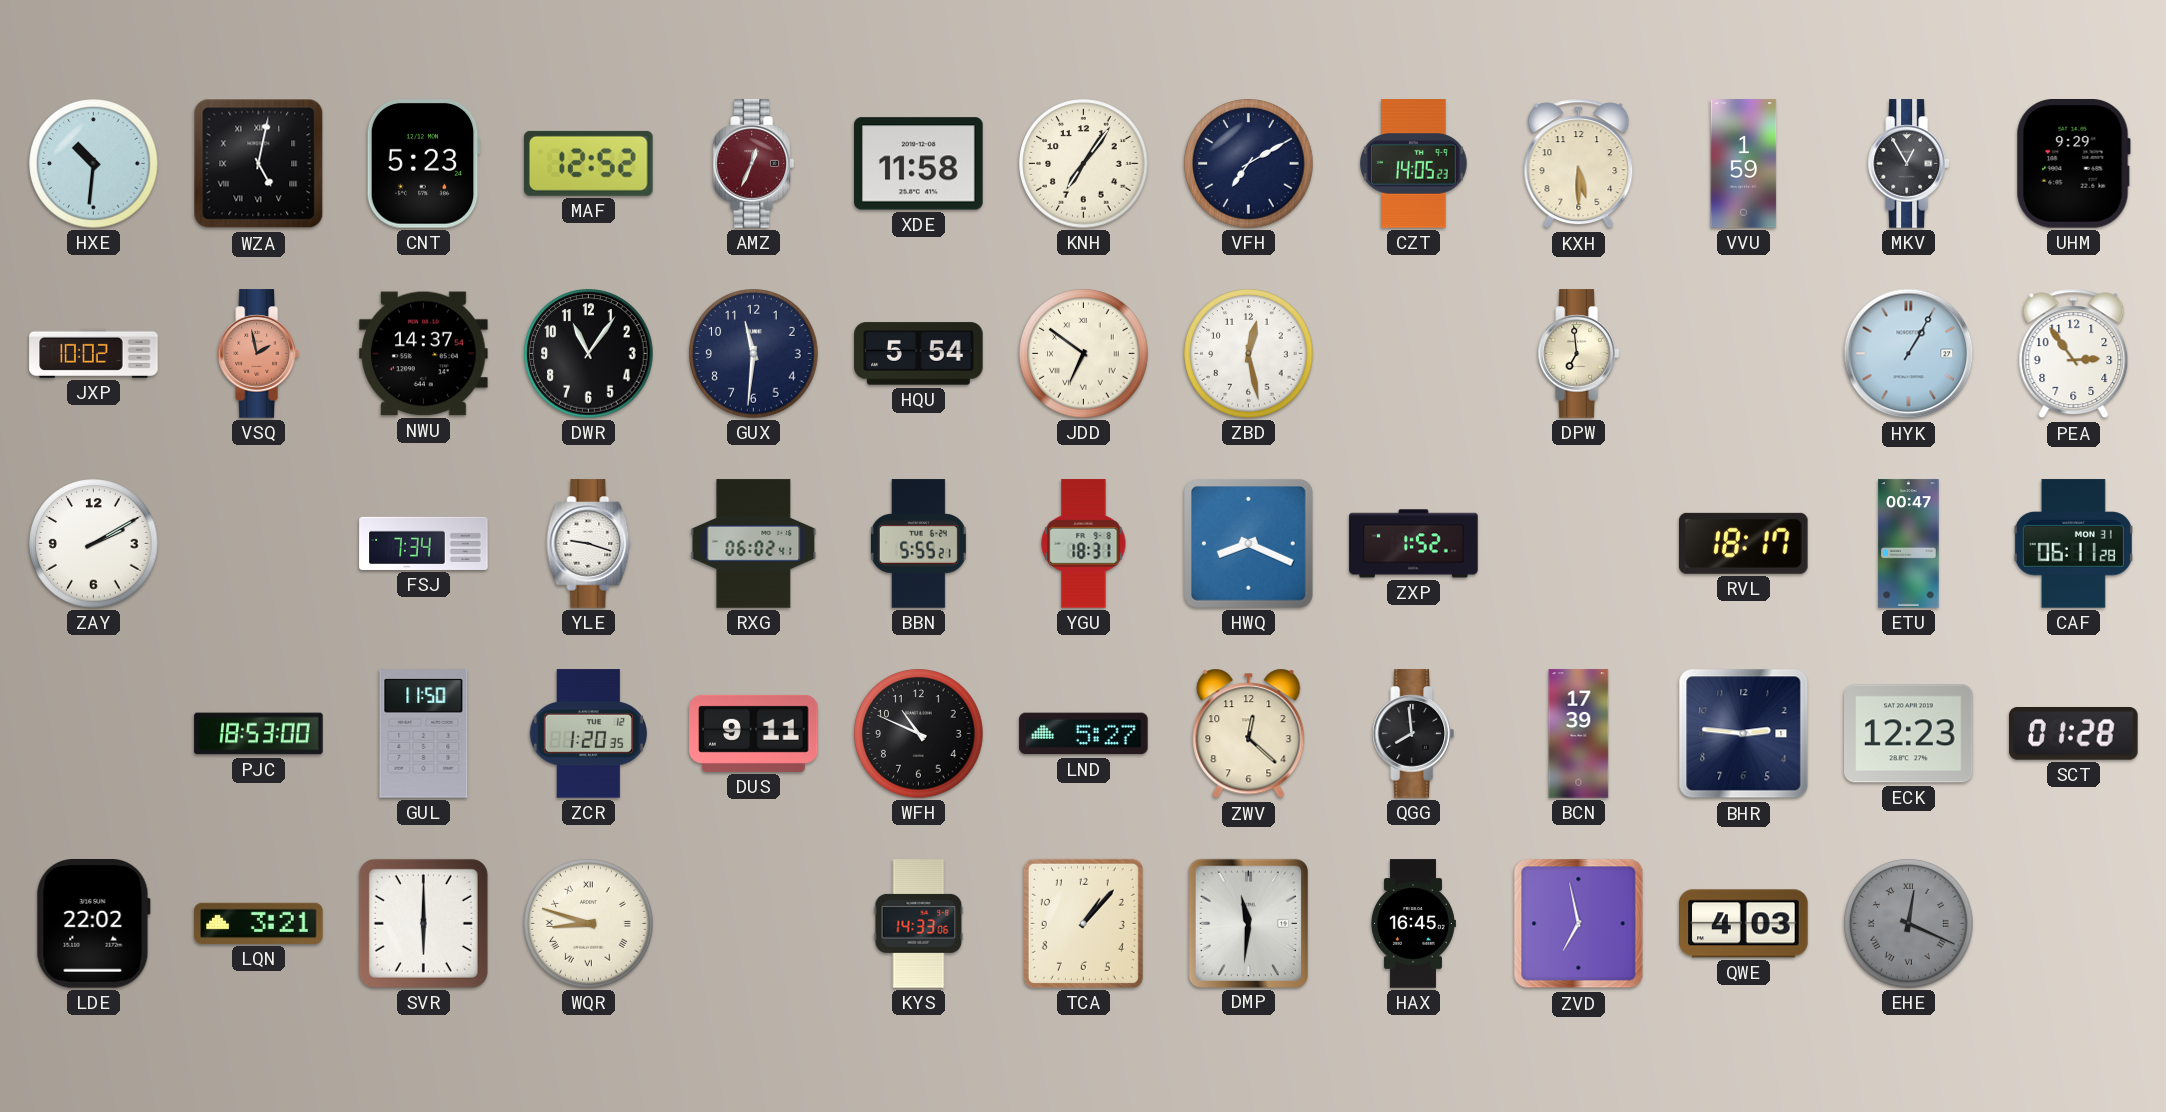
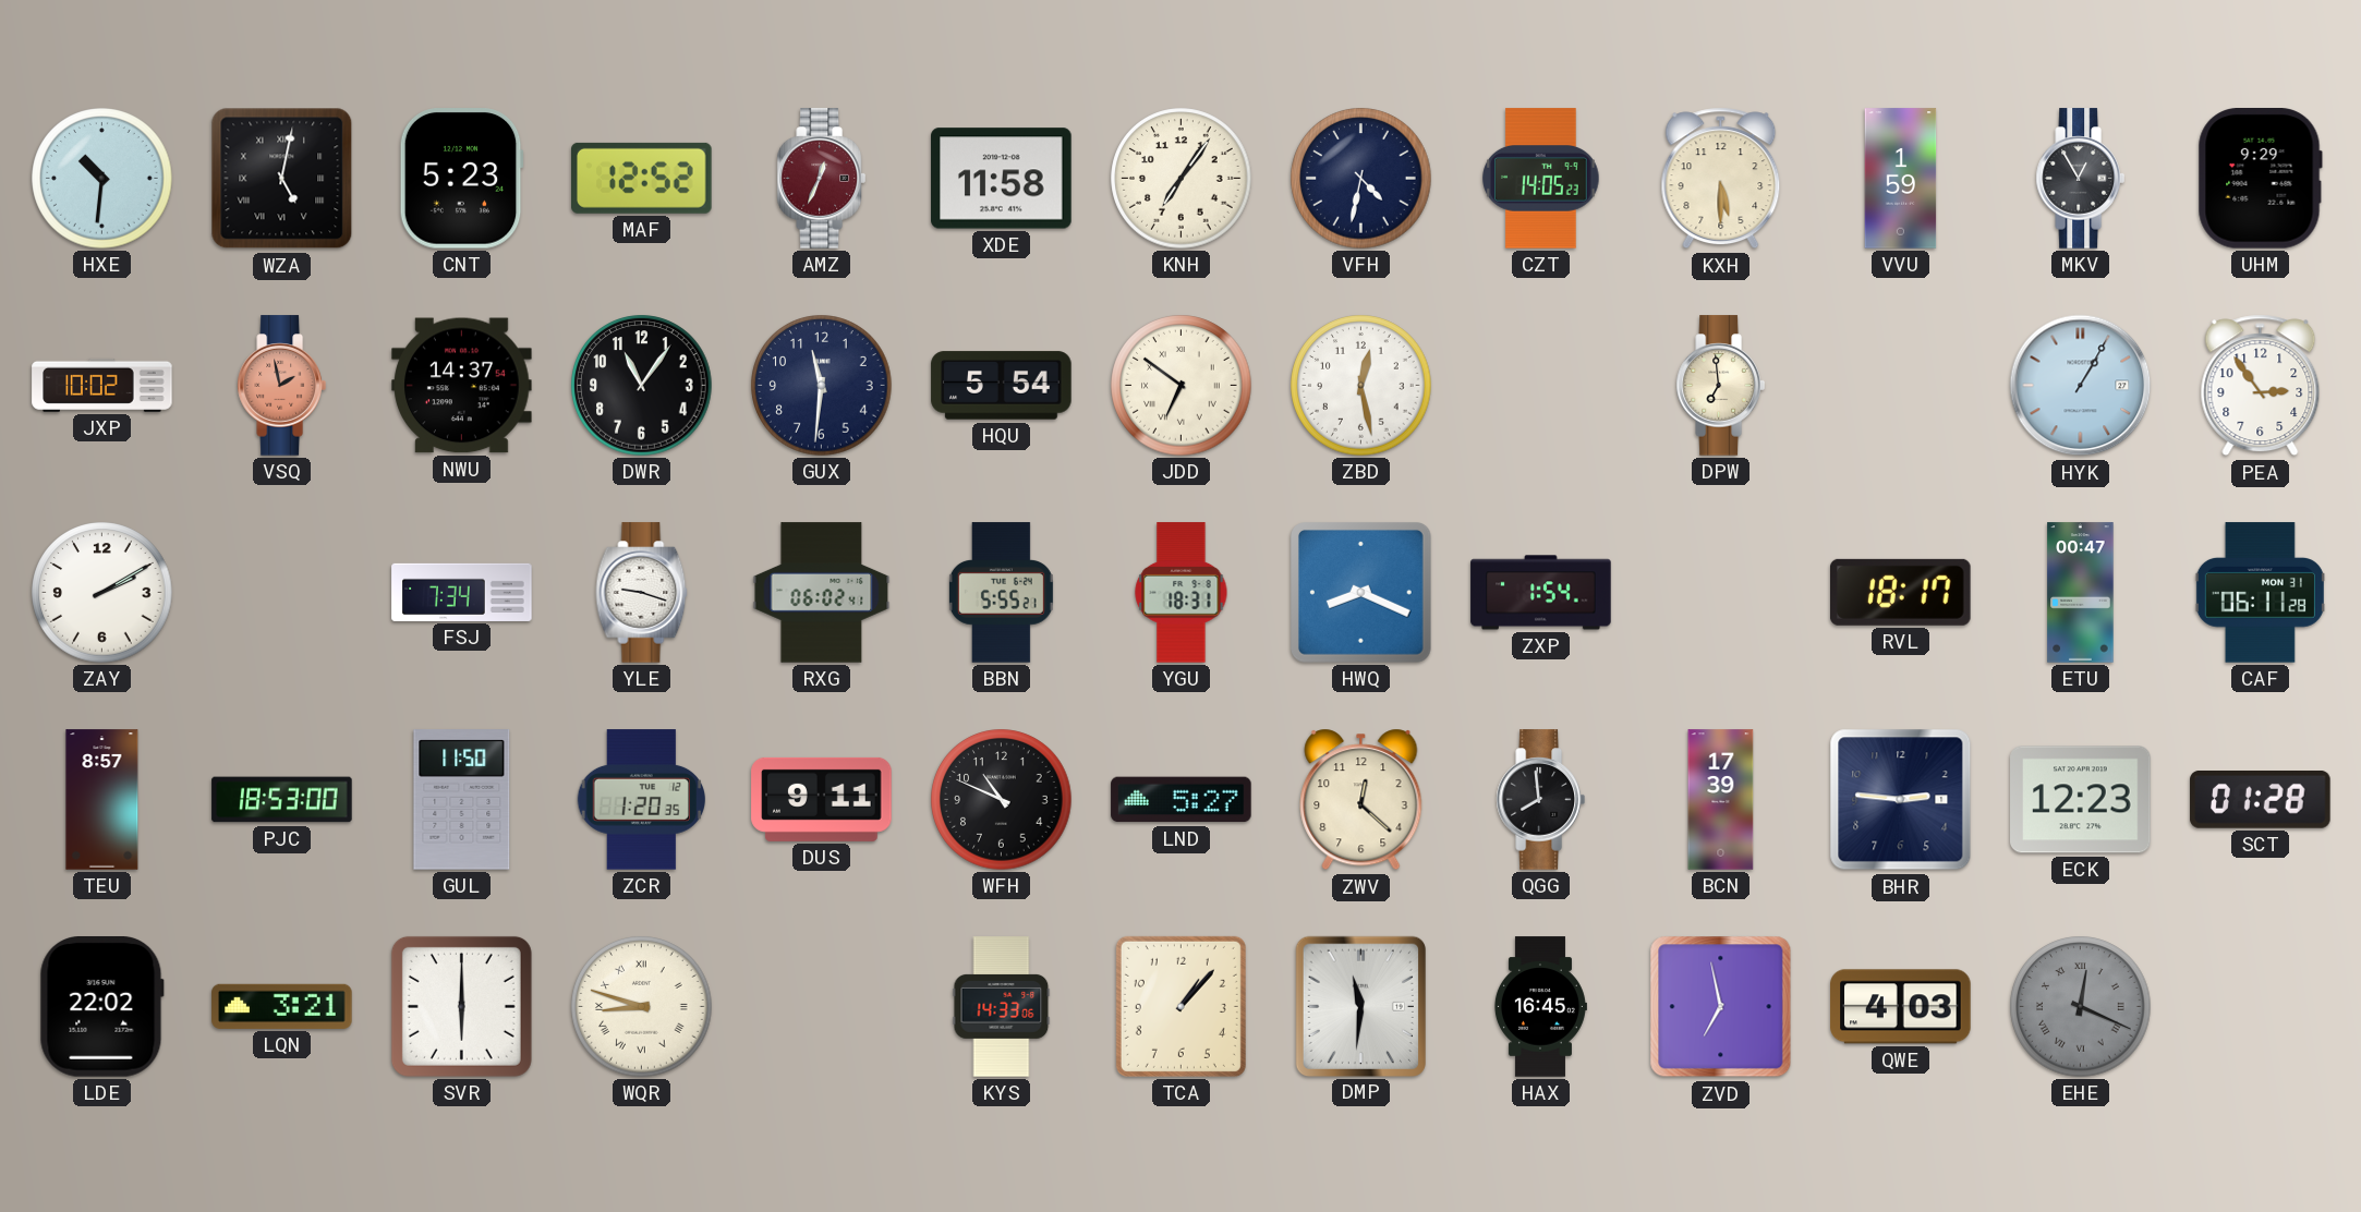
VFH: 7:10 -> 4:32
ZXP: 1:52 -> 1:54
TEU: none -> 8:57
